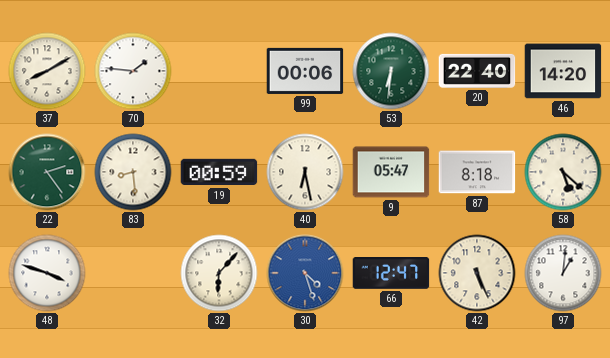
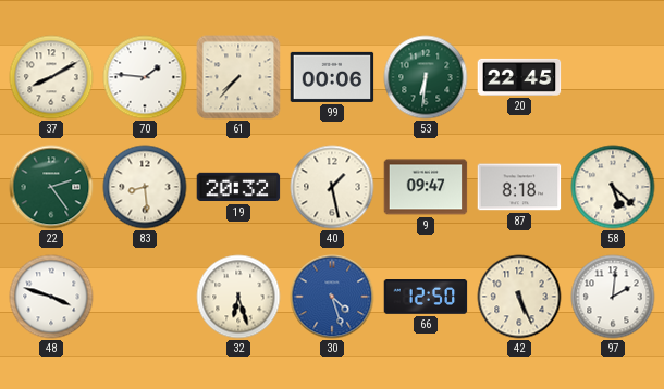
61: none -> 7:37
20: 22:40 -> 22:45
46: 14:20 -> none
19: 00:59 -> 20:32
40: 6:28 -> 1:28
9: 05:47 -> 09:47
32: 6:07 -> 6:27
66: 12:47 -> 12:50
97: 1:01 -> 2:01
